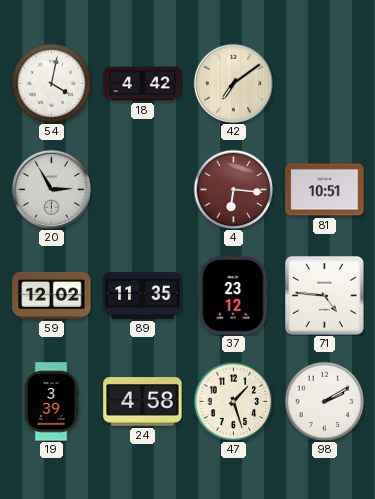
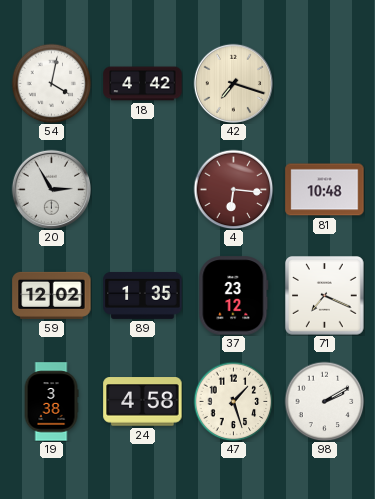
42: 7:09 -> 7:18
81: 10:51 -> 10:48
89: 11:35 -> 1:35
71: 4:46 -> 7:19
19: 3:39 -> 3:38
